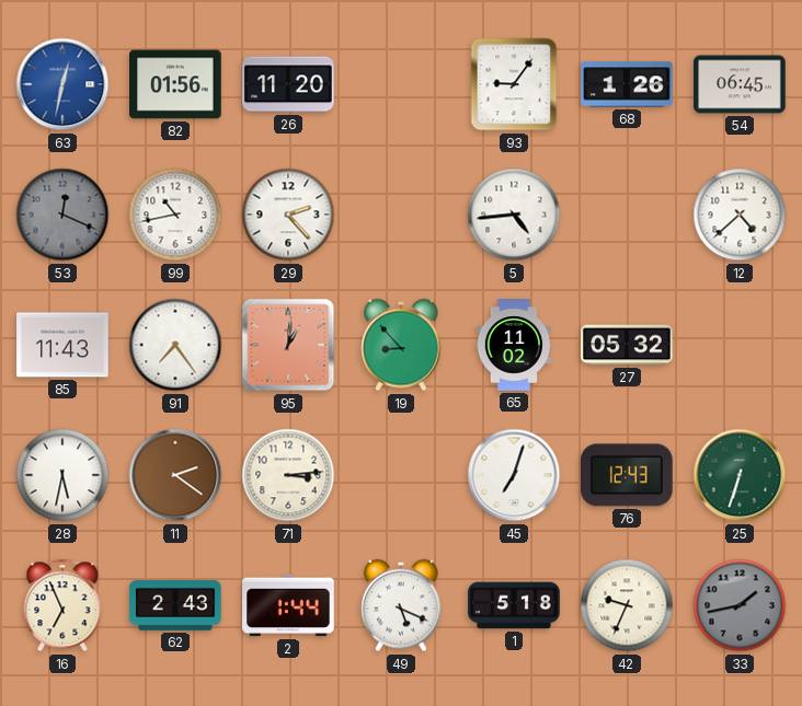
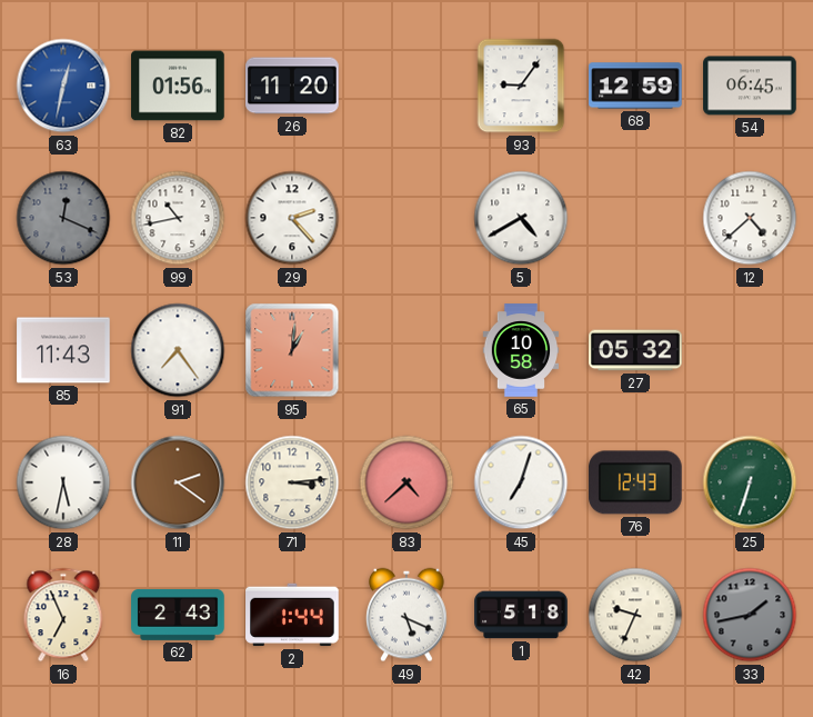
68: 1:26 -> 12:59
5: 4:44 -> 4:40
19: 8:53 -> none
65: 11:02 -> 10:58
83: none -> 4:38
